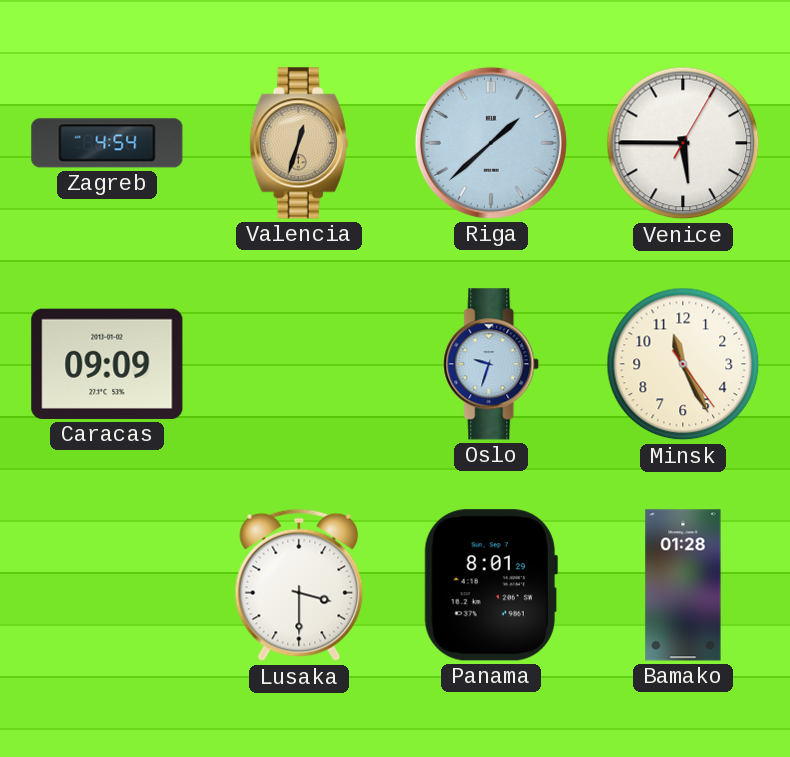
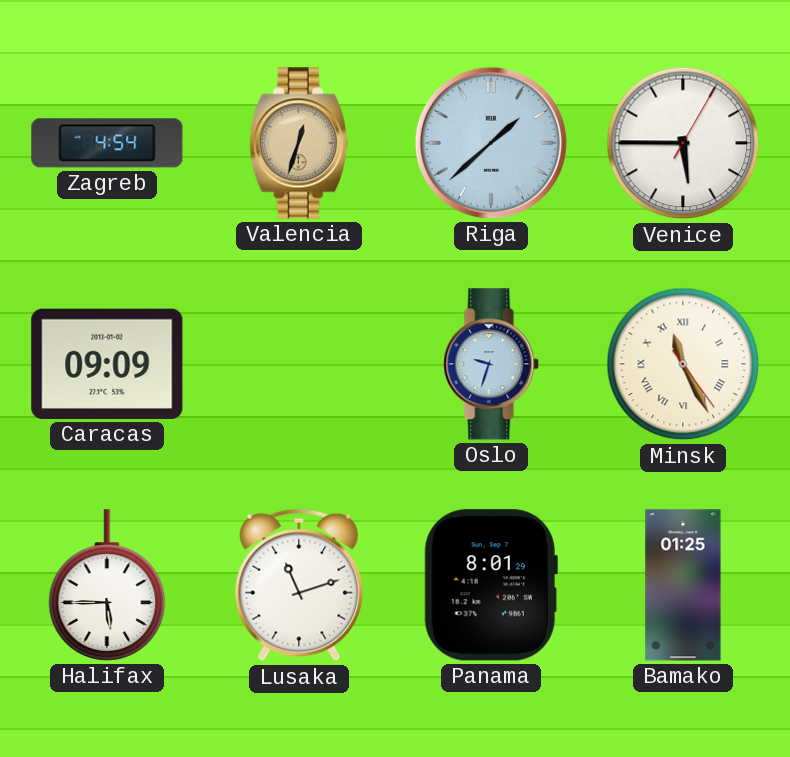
Minsk numerals: Arabic -> Roman
Halifax: none -> 5:45
Lusaka: 3:30 -> 11:12
Bamako: 01:28 -> 01:25
